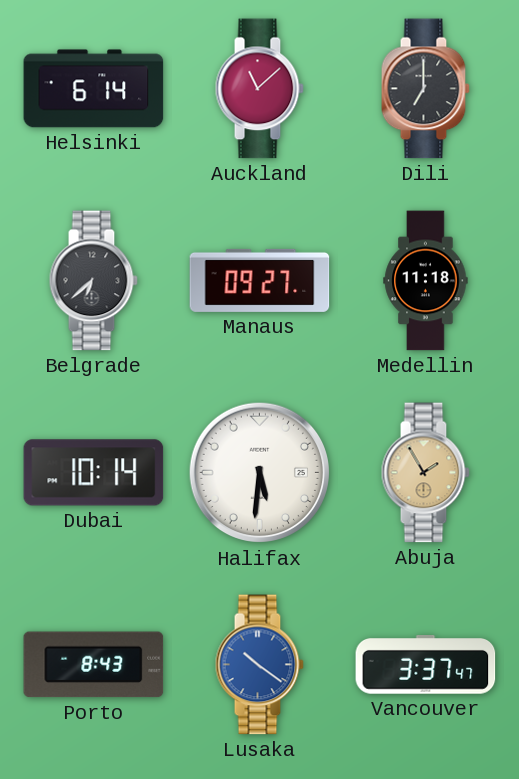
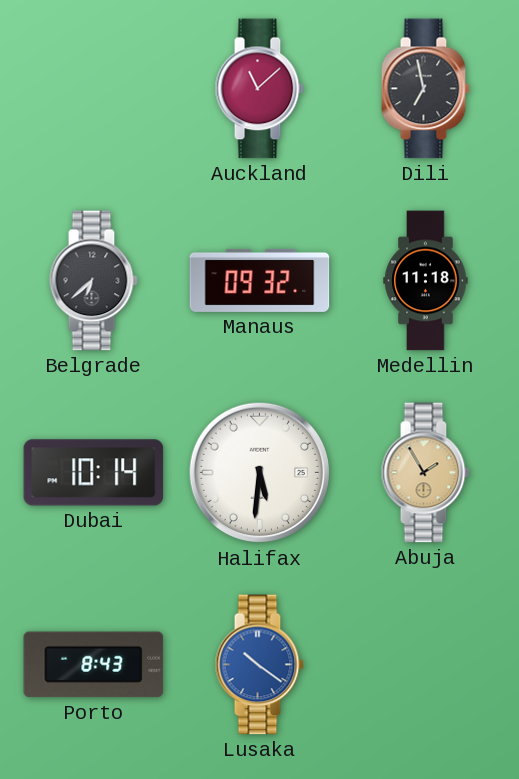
Helsinki: 6:14 -> none
Dili: 7:00 -> 6:58
Manaus: 09:27 -> 09:32
Vancouver: 3:37 -> none
